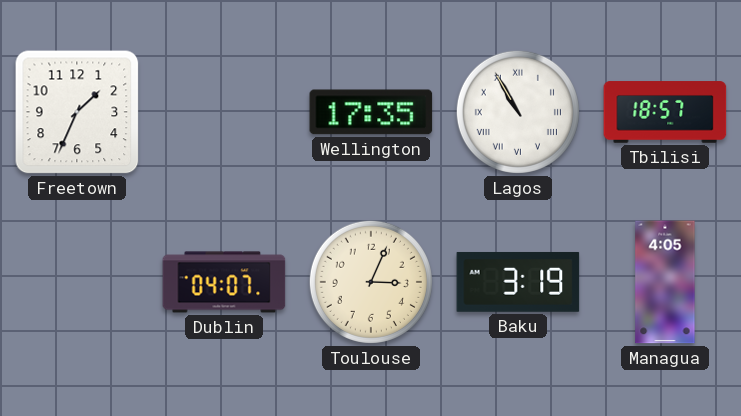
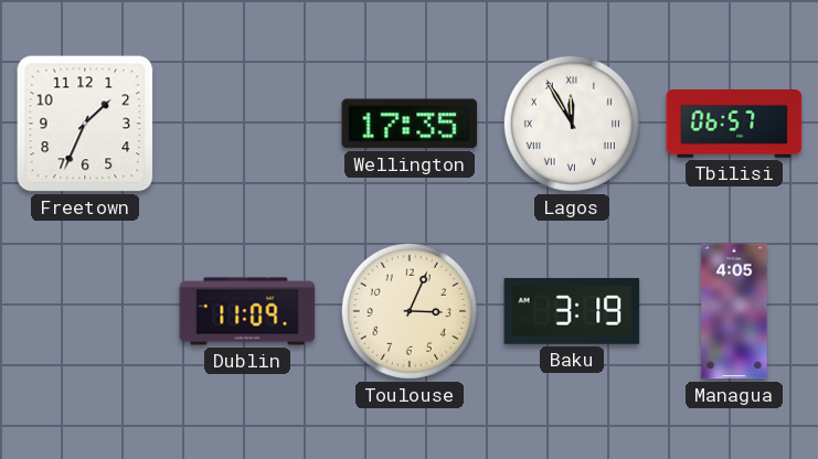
Lagos: 10:55 -> 11:55
Tbilisi: 18:57 -> 06:57
Dublin: 04:07 -> 11:09
